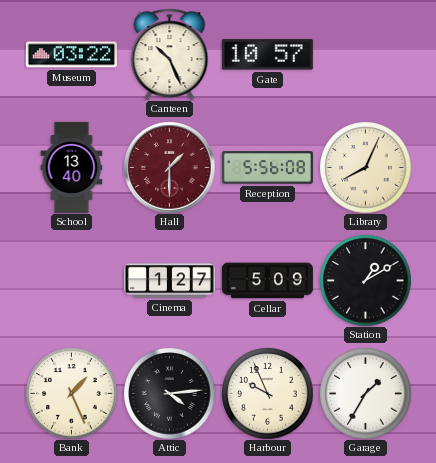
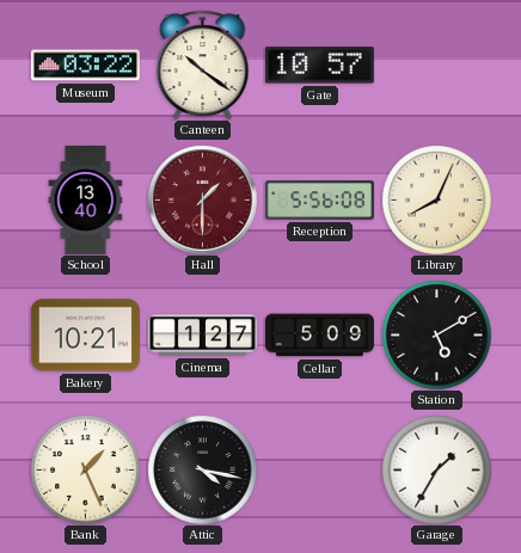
Canteen: 10:26 -> 10:21
Bakery: none -> 10:21
Station: 1:10 -> 5:10
Attic: 4:14 -> 4:17
Harbour: 9:56 -> none
